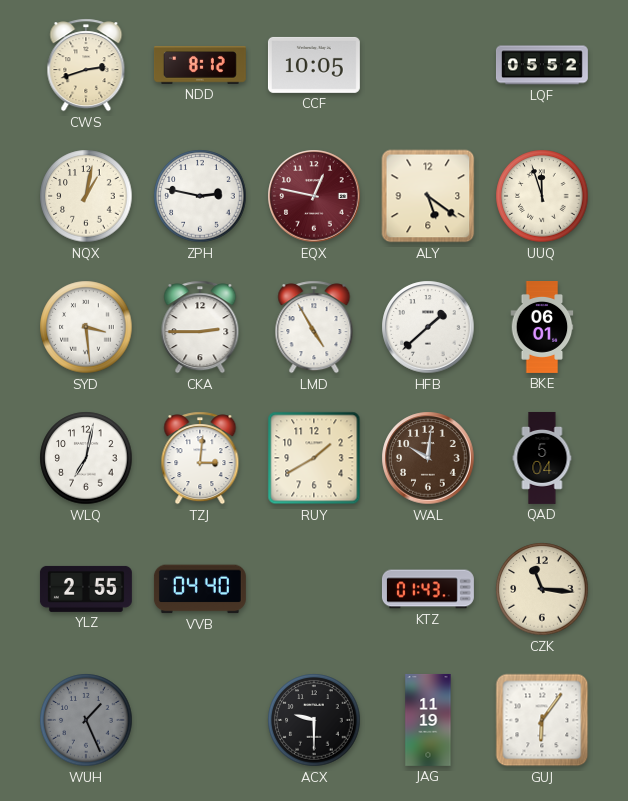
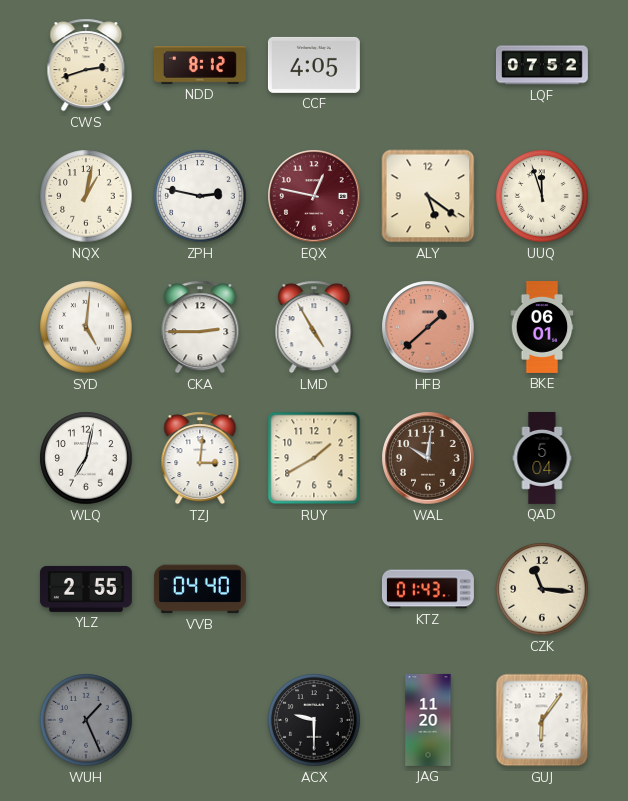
CCF: 10:05 -> 4:05
LQF: 05:52 -> 07:52
SYD: 3:29 -> 5:01
HFB dial: white -> salmon
JAG: 11:19 -> 11:20
